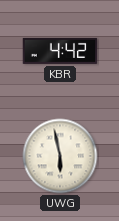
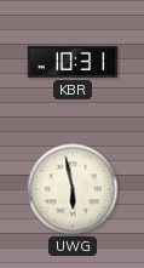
KBR: 4:42 -> 10:31
